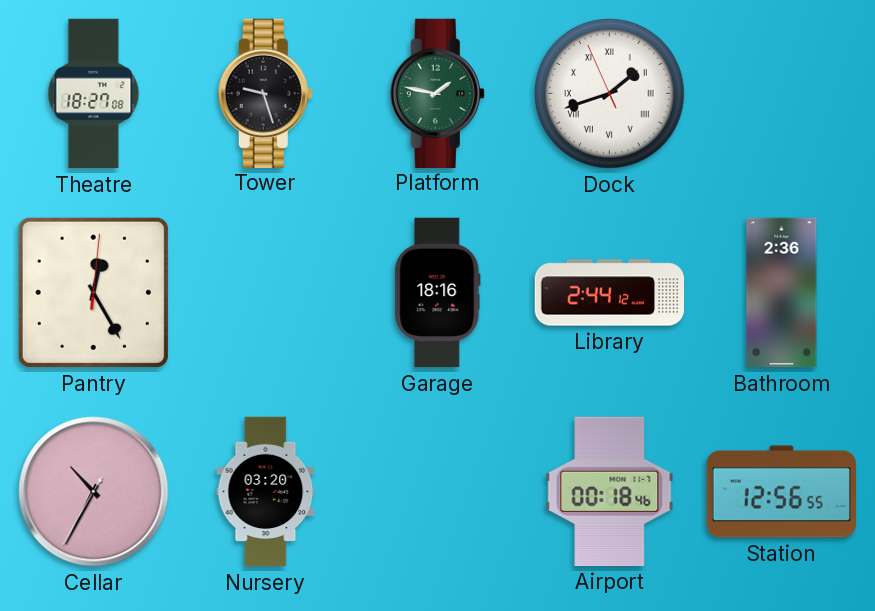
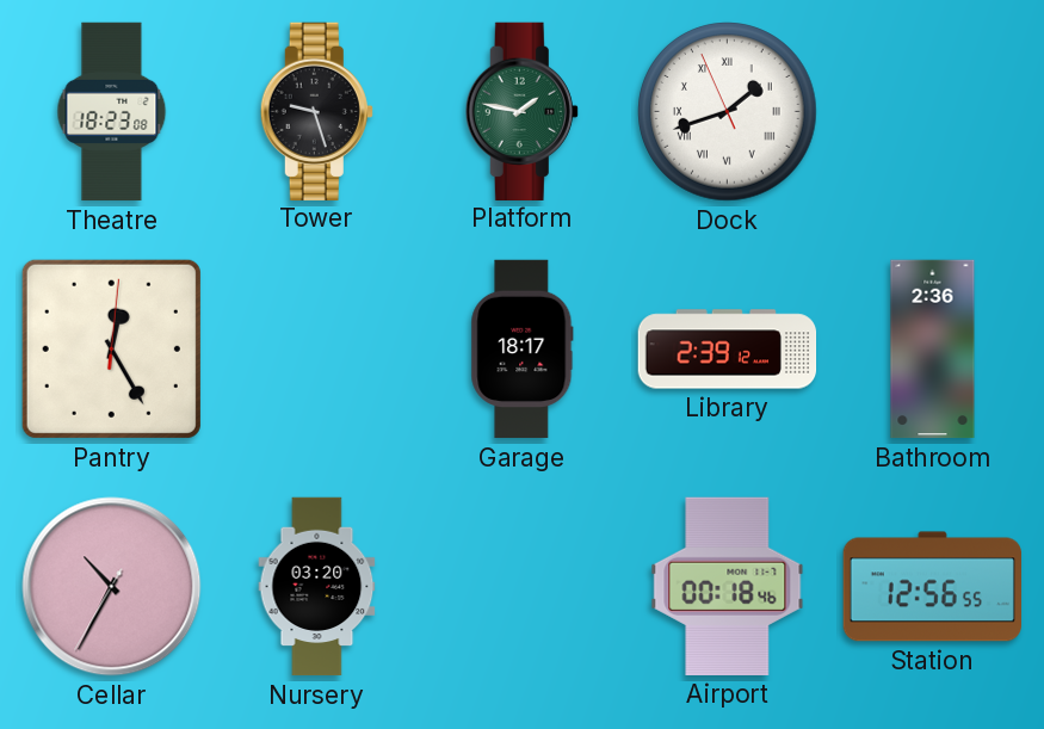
Theatre: 18:27 -> 18:23
Garage: 18:16 -> 18:17
Library: 2:44 -> 2:39
